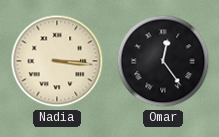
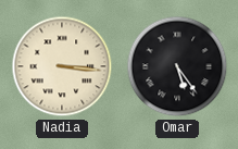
Omar: 12:24 -> 5:24
